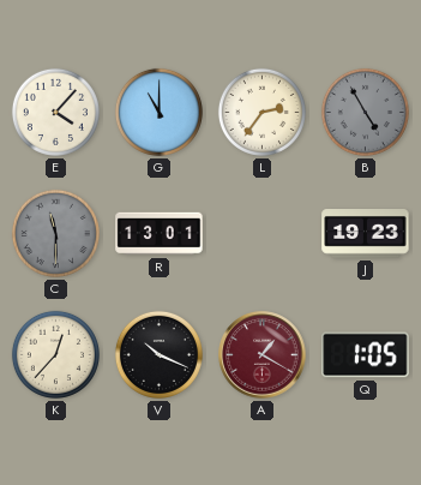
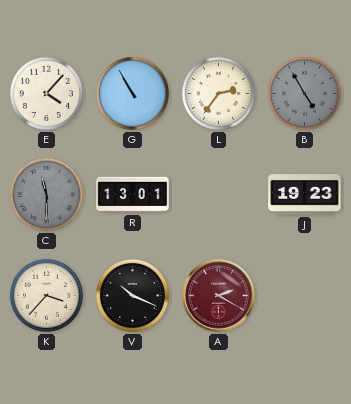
G: 11:00 -> 10:55
K: 12:37 -> 3:37
A: 1:20 -> 2:20
Q: 1:05 -> none
